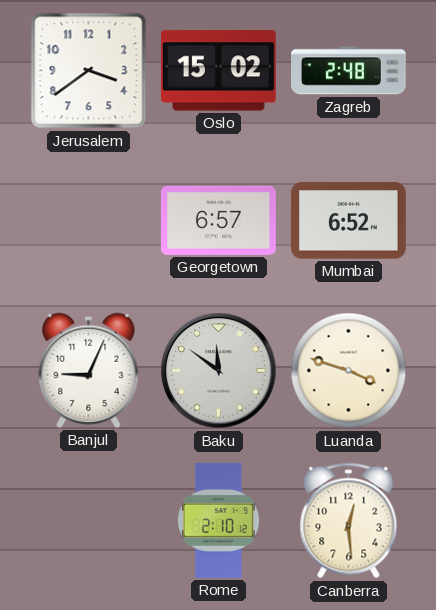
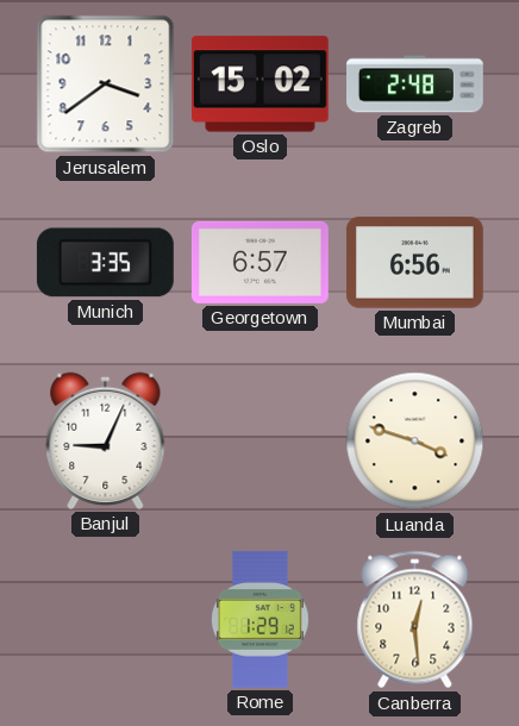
Munich: none -> 3:35
Mumbai: 6:52 -> 6:56
Baku: 11:51 -> none
Rome: 2:10 -> 1:29
